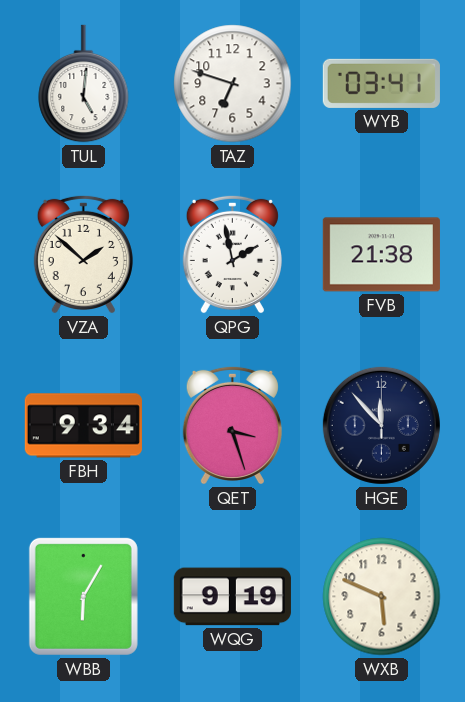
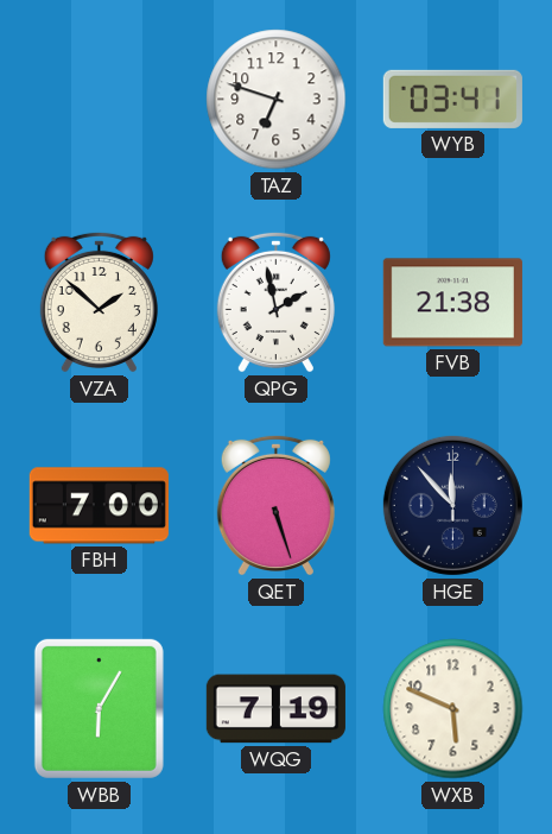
TUL: 5:01 -> none
FBH: 9:34 -> 7:00
QET: 3:27 -> 5:27
WQG: 9:19 -> 7:19
